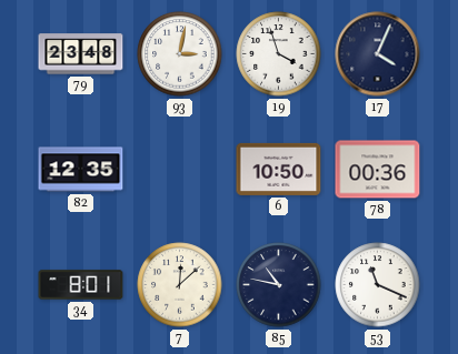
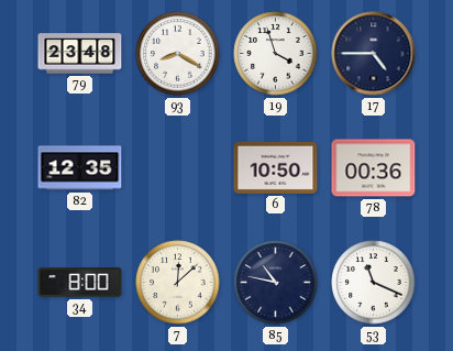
93: 3:02 -> 8:20
17: 4:04 -> 4:45
34: 8:01 -> 8:00
